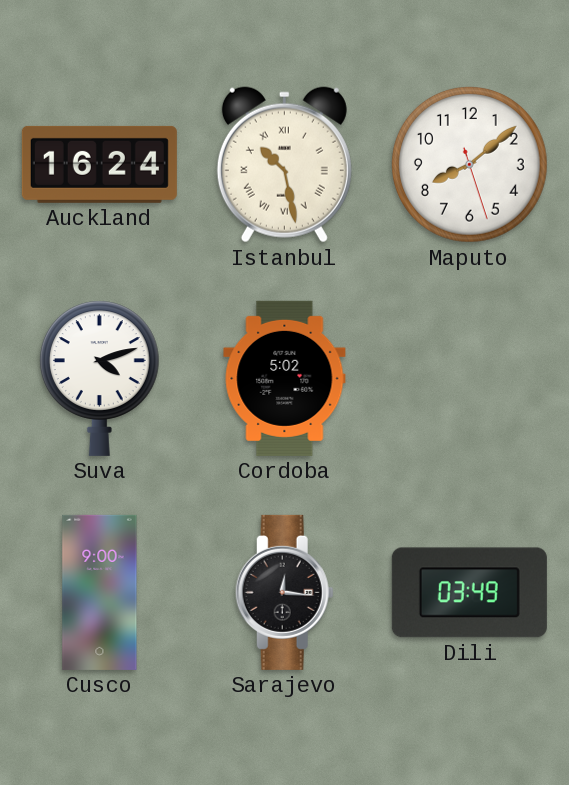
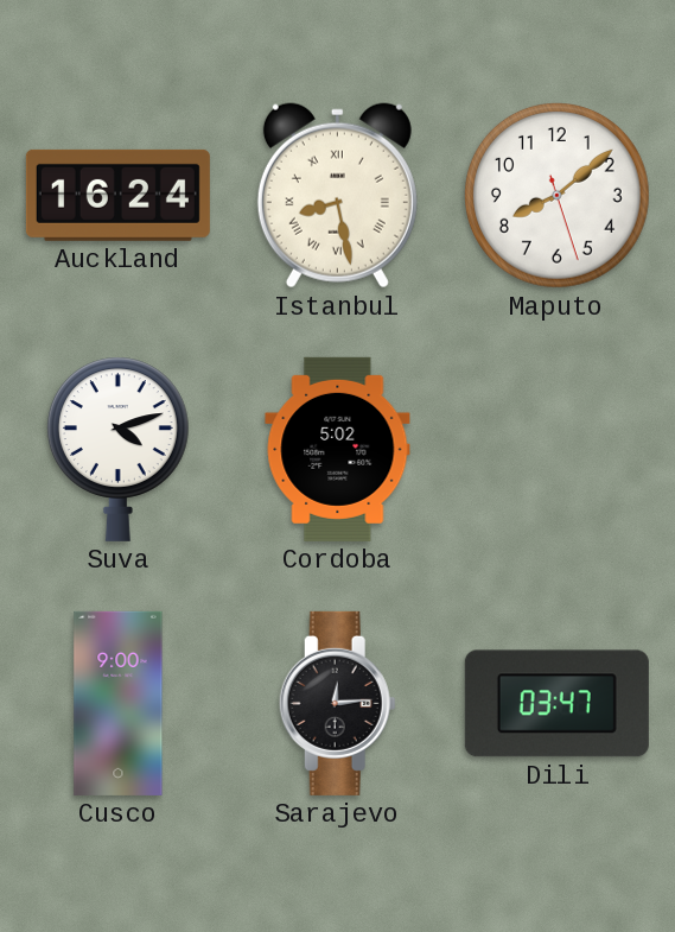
Istanbul: 10:28 -> 8:28
Sarajevo: 12:16 -> 12:14
Dili: 03:49 -> 03:47
